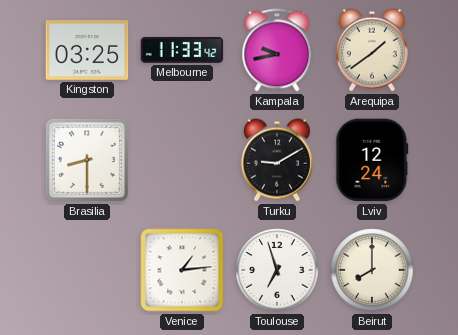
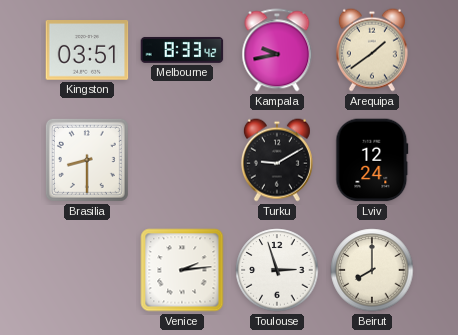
Kingston: 03:25 -> 03:51
Melbourne: 11:33 -> 8:33
Venice: 1:14 -> 2:14
Toulouse: 6:57 -> 2:57
